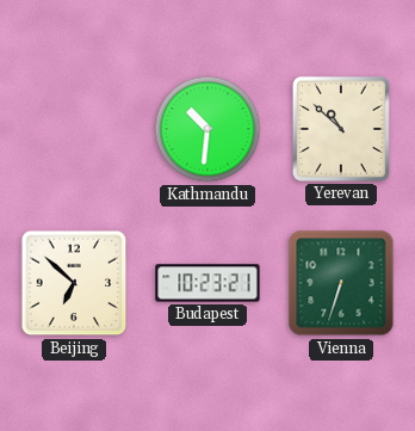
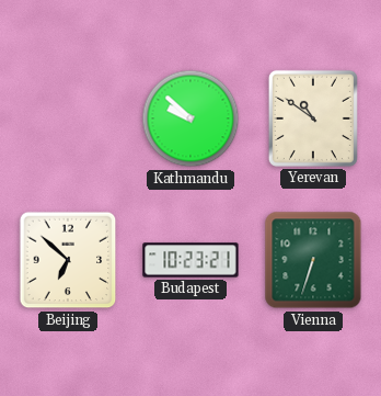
Kathmandu: 10:31 -> 9:52
Yerevan: 10:52 -> 10:51
